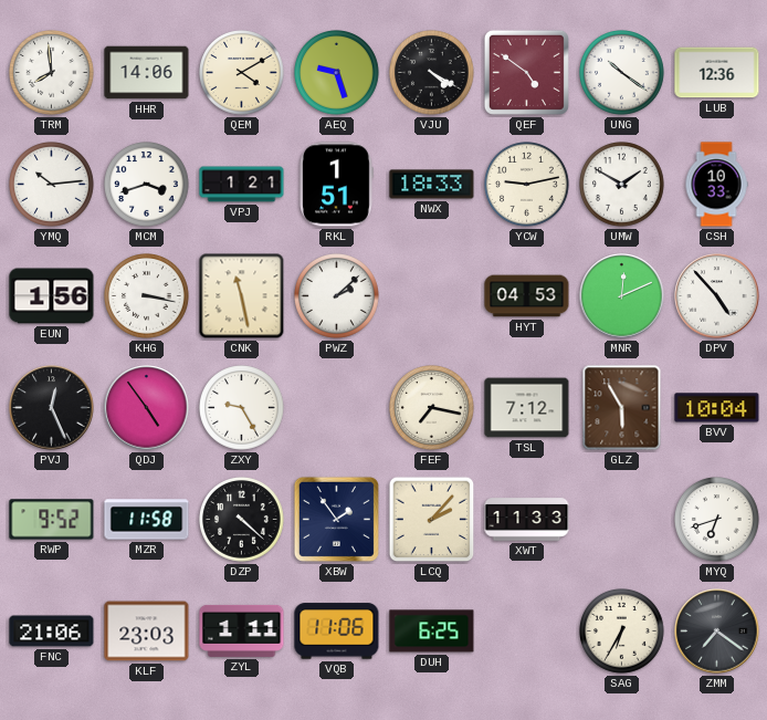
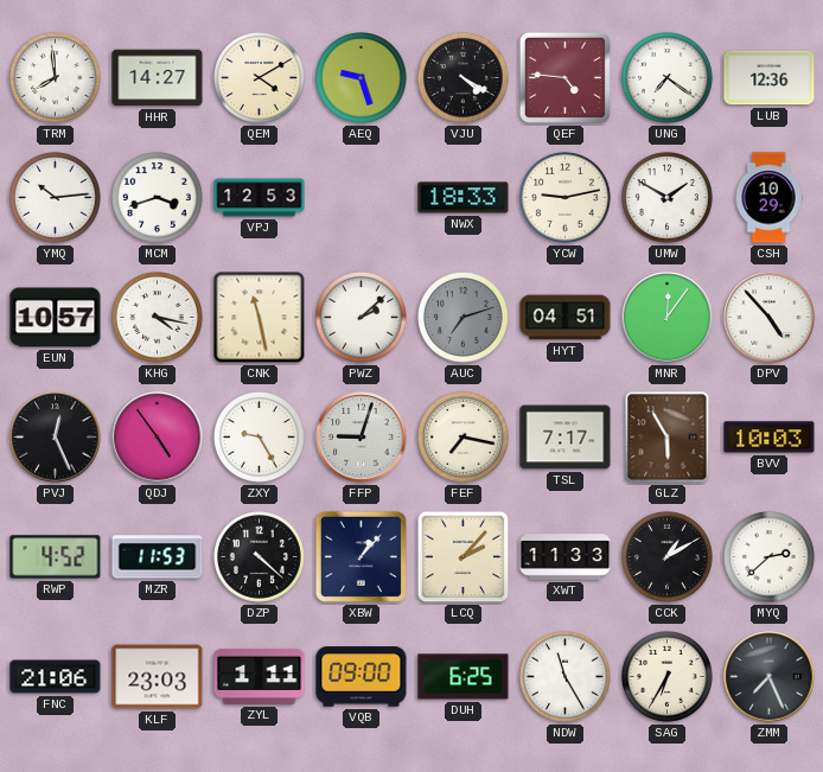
HHR: 14:06 -> 14:27
QEF: 4:51 -> 4:46
UNG: 10:21 -> 7:21
VPJ: 1:21 -> 12:53
RKL: 1:51 -> none
CSH: 10:33 -> 10:29
EUN: 1:56 -> 10:57
KHG: 3:17 -> 4:17
AUC: none -> 7:12
HYT: 04:53 -> 04:51
MNR: 12:11 -> 12:06
FFP: none -> 9:03
TSL: 7:12 -> 7:17
BVV: 10:04 -> 10:03
RWP: 9:52 -> 4:52
MZR: 11:58 -> 11:53
XBW: 1:54 -> 1:07
CCK: none -> 1:10
MYQ: 6:42 -> 2:38
VQB: 11:06 -> 09:00
NDW: none -> 11:25
ZMM: 7:21 -> 7:26
